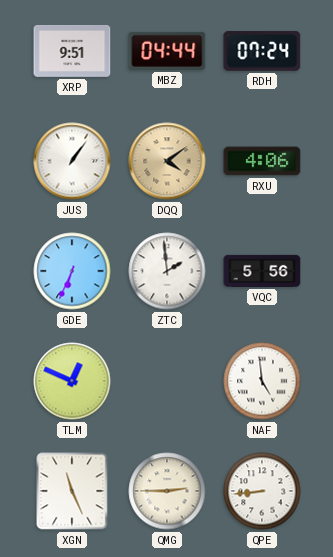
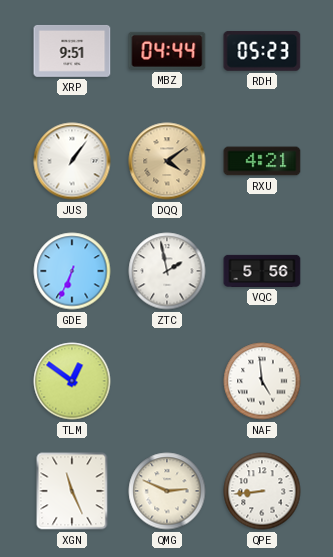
RDH: 07:24 -> 05:23
RXU: 4:06 -> 4:21
ZTC: 1:59 -> 1:58
TLM: 12:49 -> 12:51
QMG: 2:45 -> 2:49
